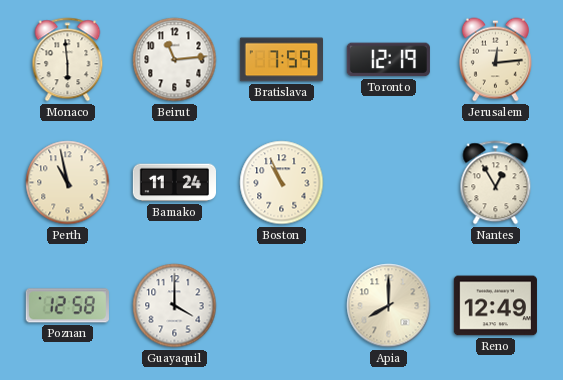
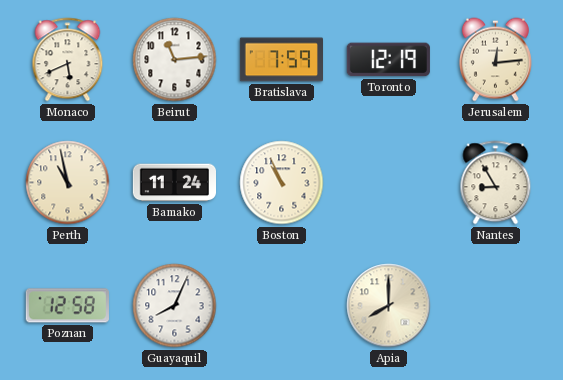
Monaco: 5:59 -> 5:41
Nantes: 12:55 -> 8:55
Guayaquil: 4:00 -> 8:04
Reno: 12:49 -> none
